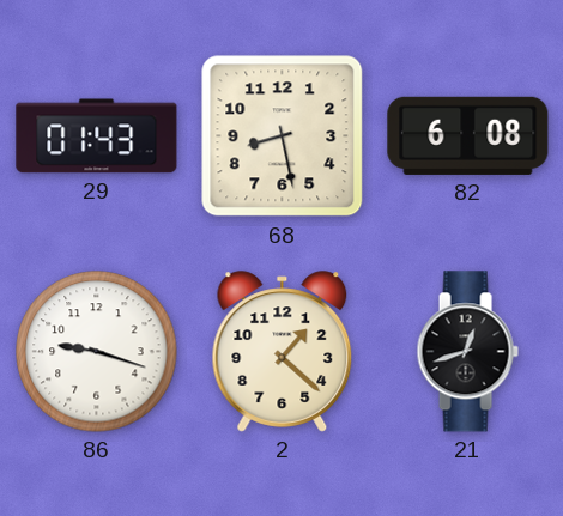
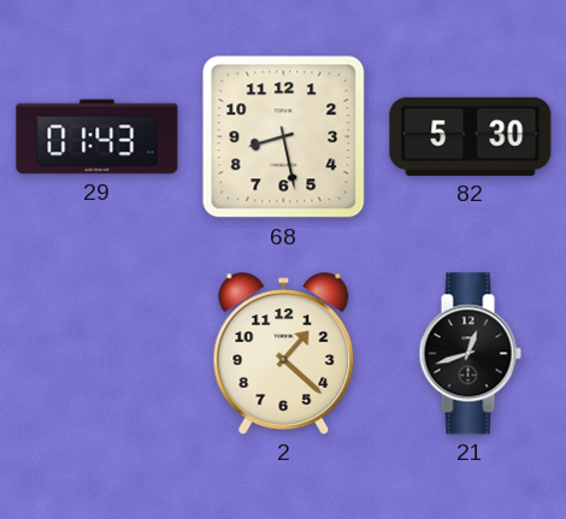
82: 6:08 -> 5:30
86: 9:18 -> none
